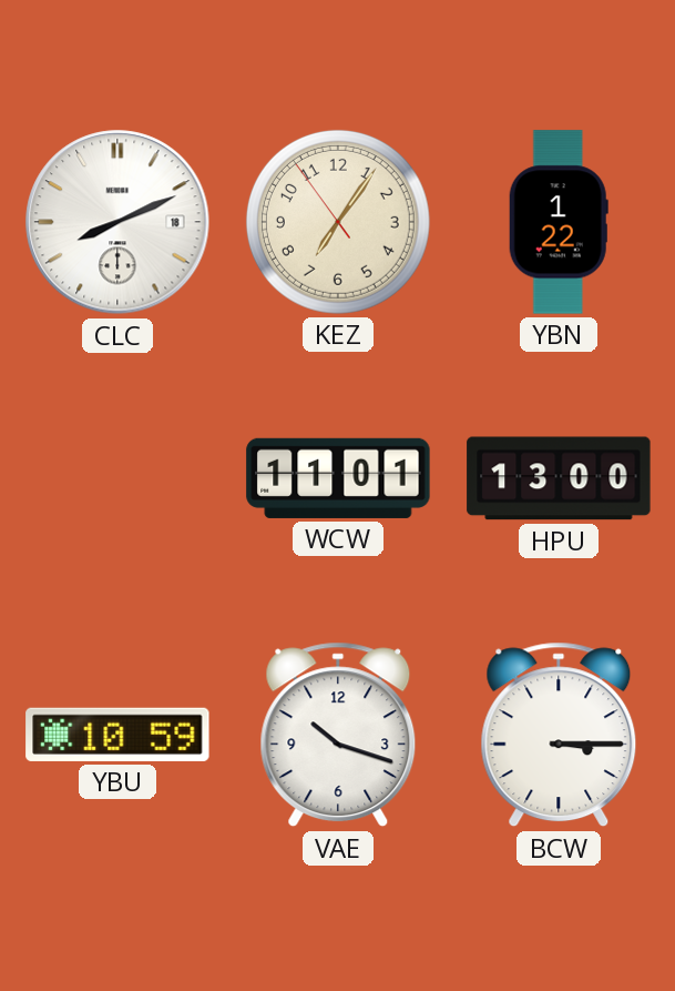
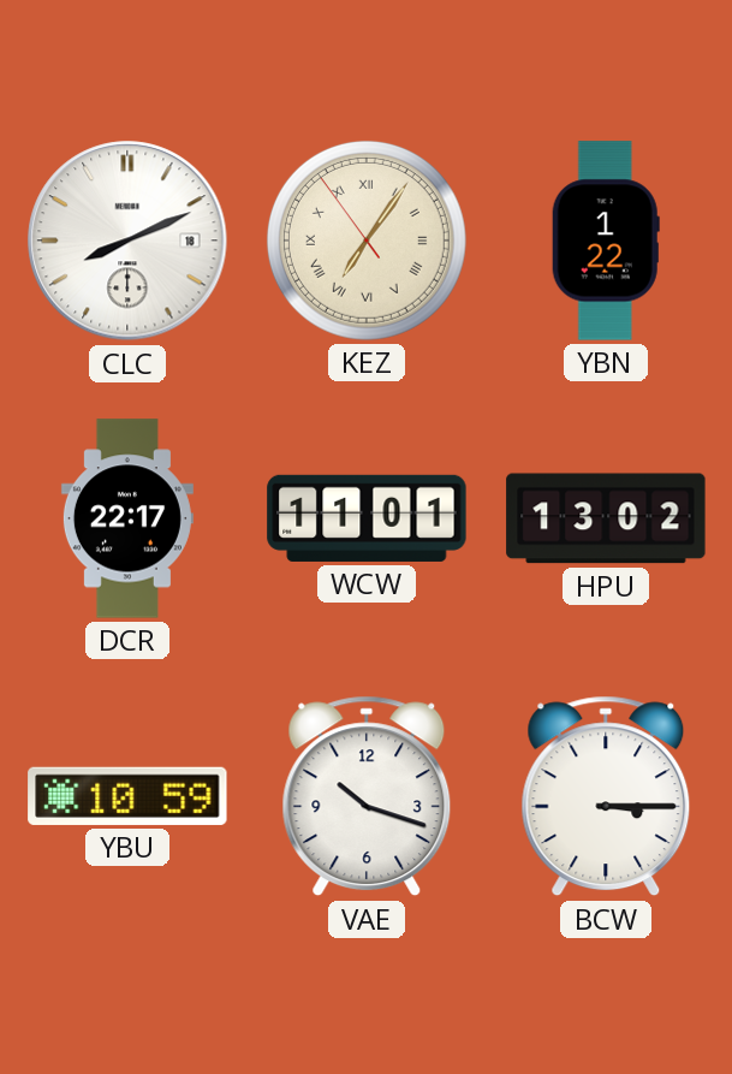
KEZ numerals: Arabic -> Roman
DCR: none -> 22:17
HPU: 13:00 -> 13:02
